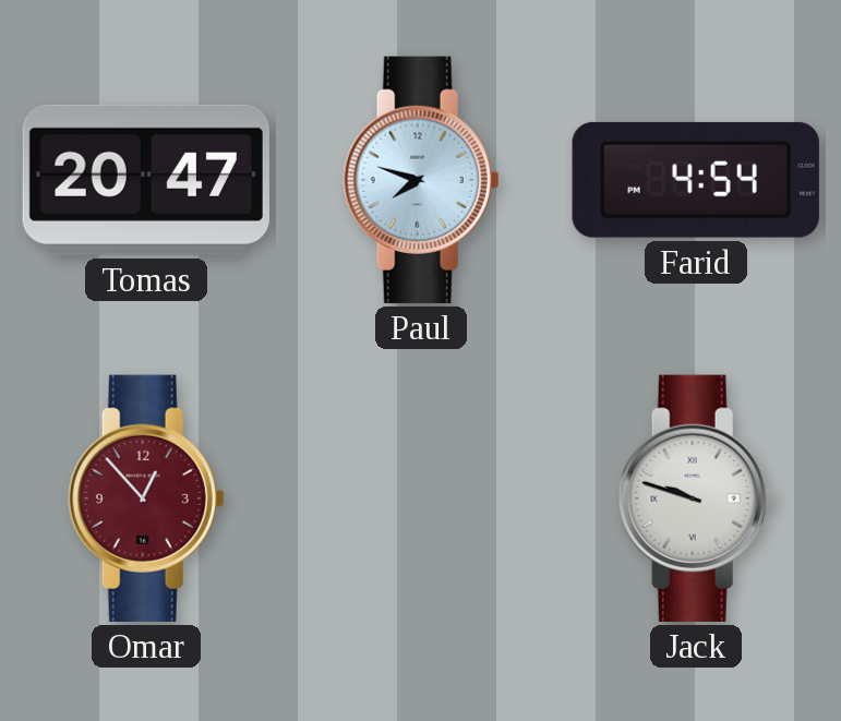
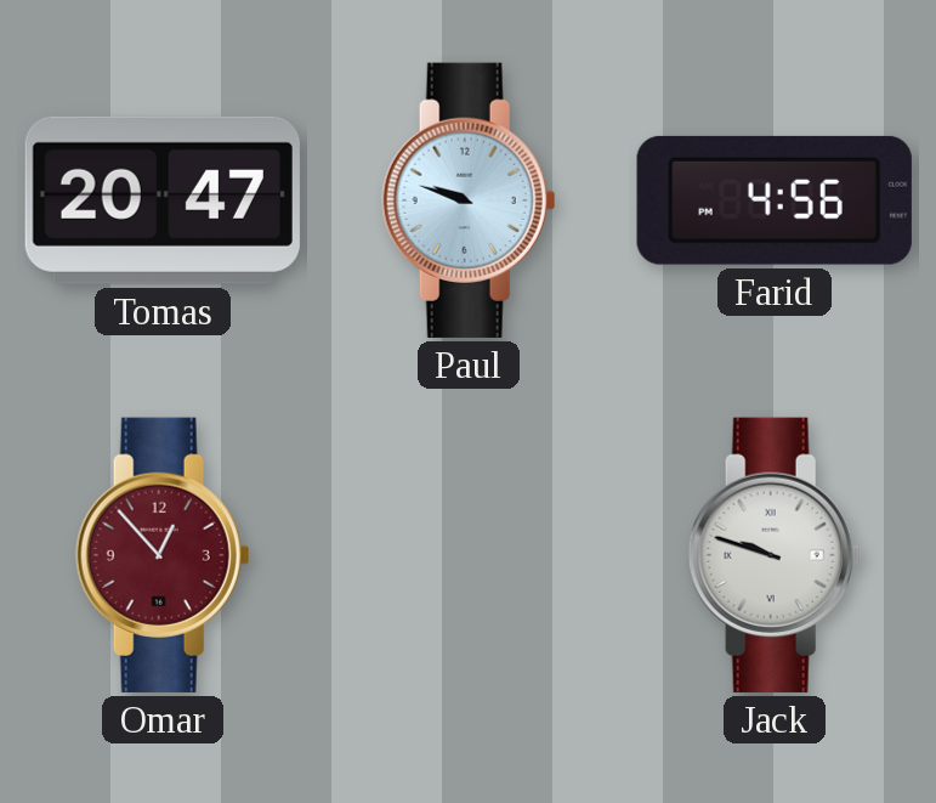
Paul: 7:48 -> 9:48
Farid: 4:54 -> 4:56
